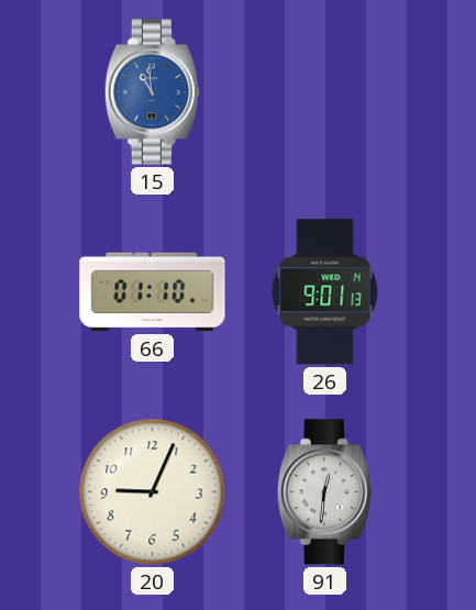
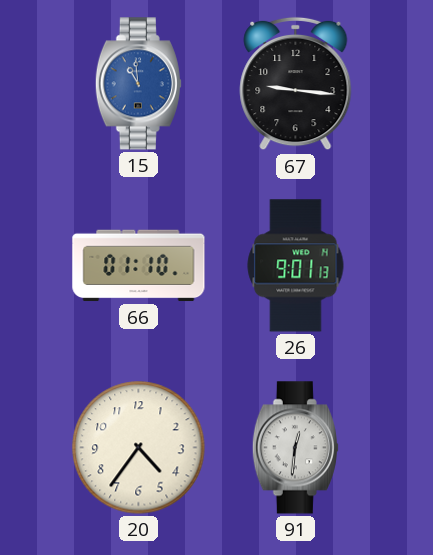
67: none -> 9:16
20: 9:04 -> 4:36
